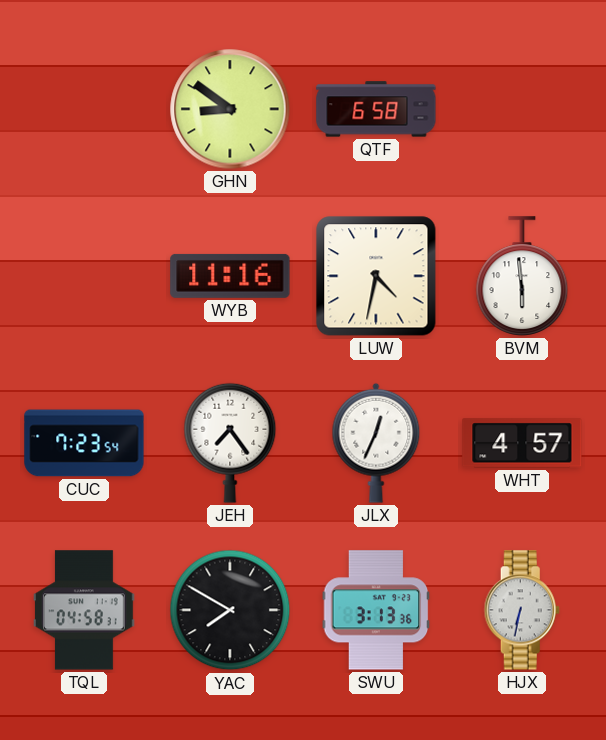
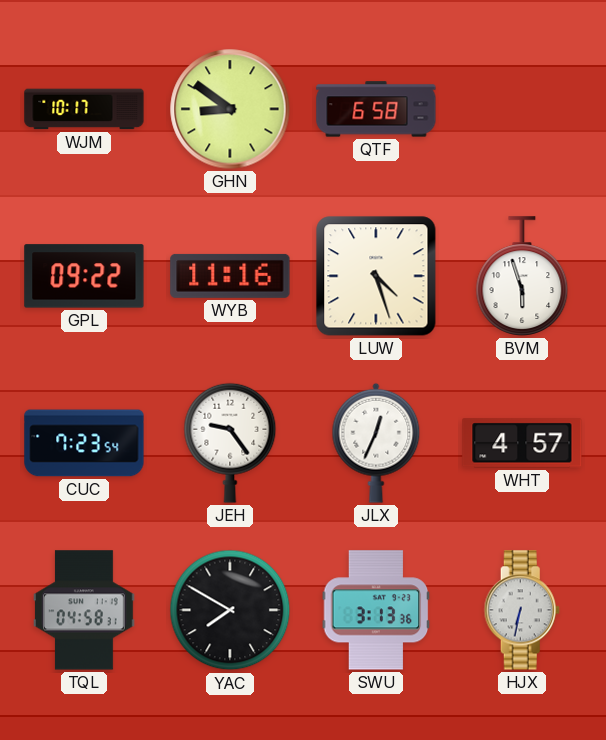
WJM: none -> 10:17
GPL: none -> 09:22
LUW: 4:32 -> 4:27
BVM: 5:59 -> 5:57
JEH: 7:24 -> 9:24
